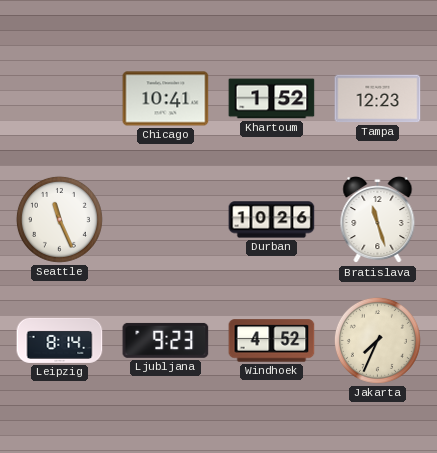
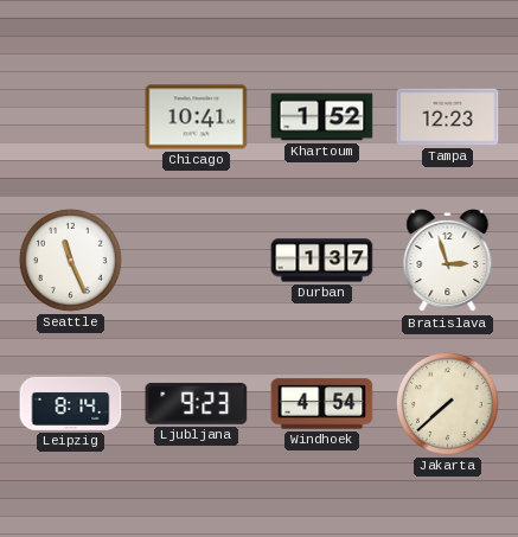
Durban: 10:26 -> 1:37
Bratislava: 11:27 -> 2:57
Windhoek: 4:52 -> 4:54
Jakarta: 7:34 -> 7:38
